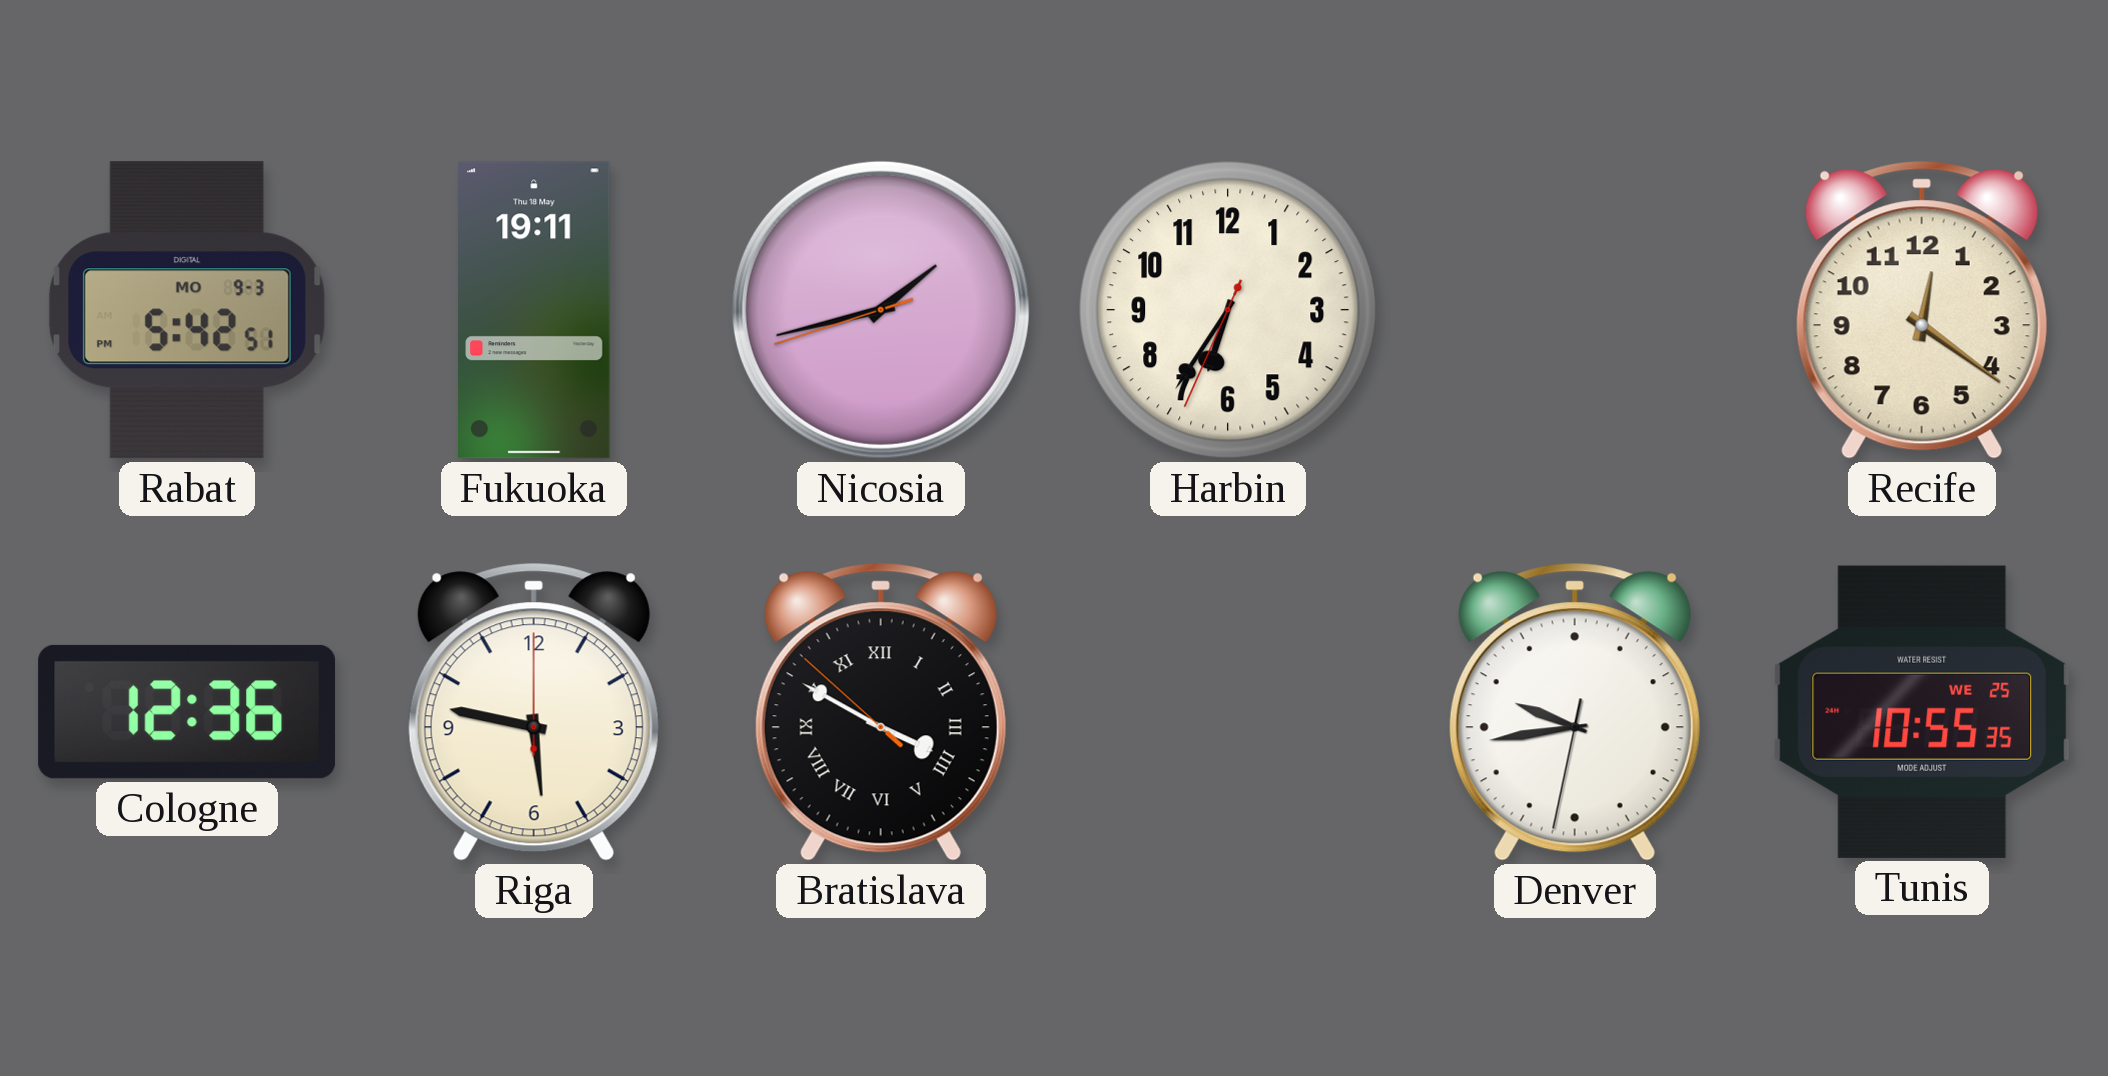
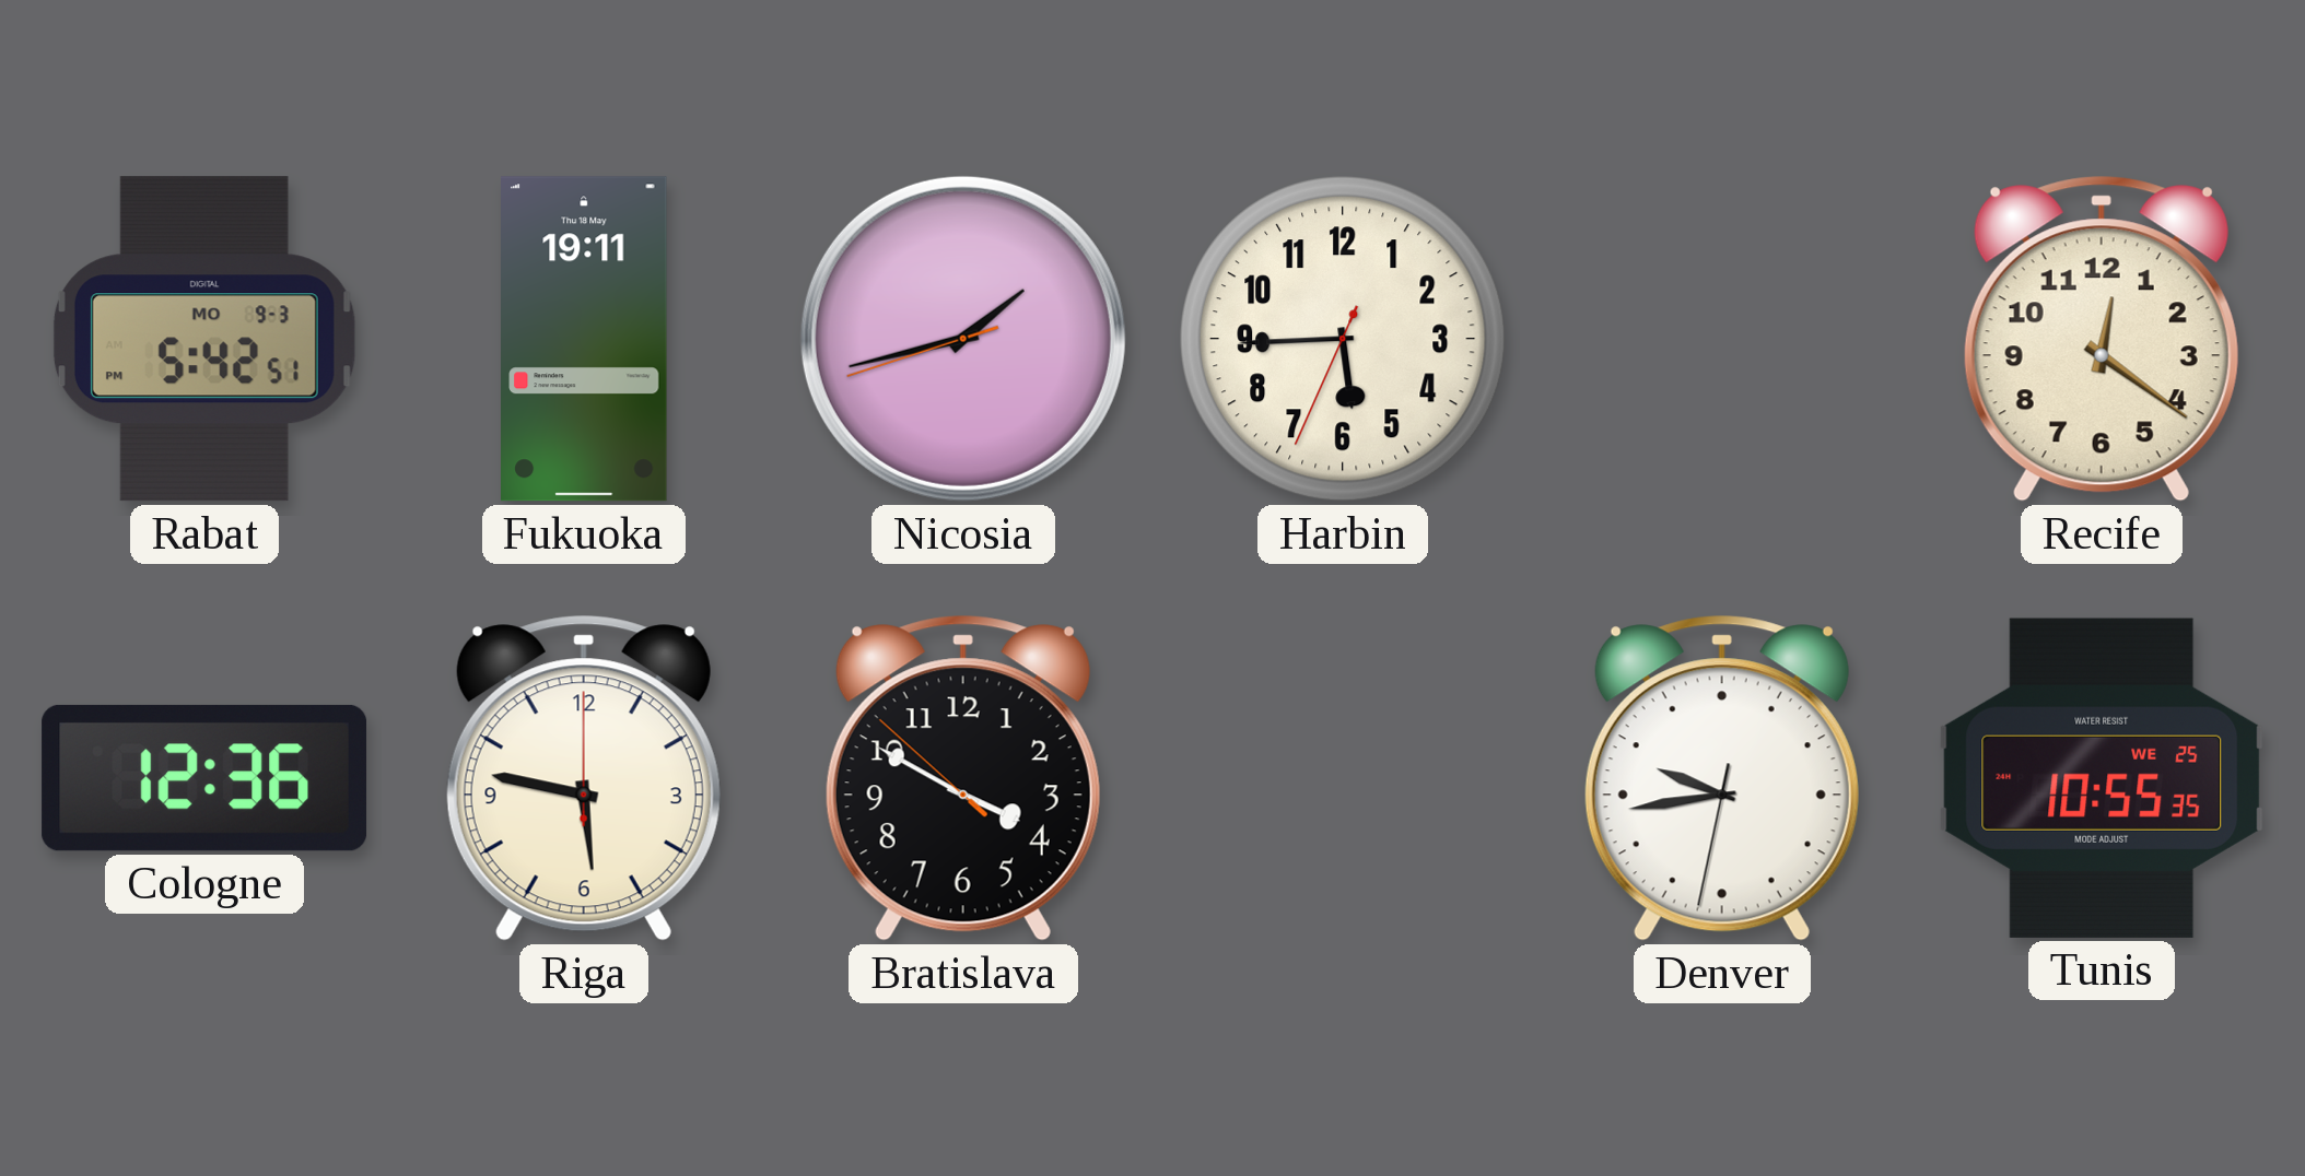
Harbin: 6:35 -> 5:44
Bratislava numerals: Roman -> Arabic
